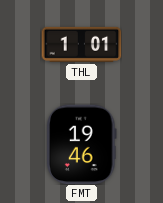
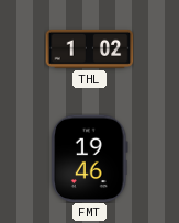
THL: 1:01 -> 1:02
